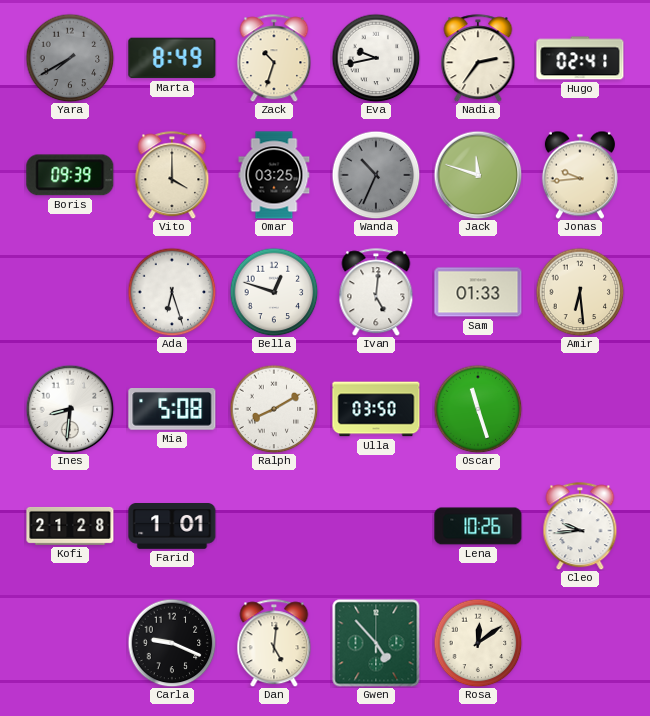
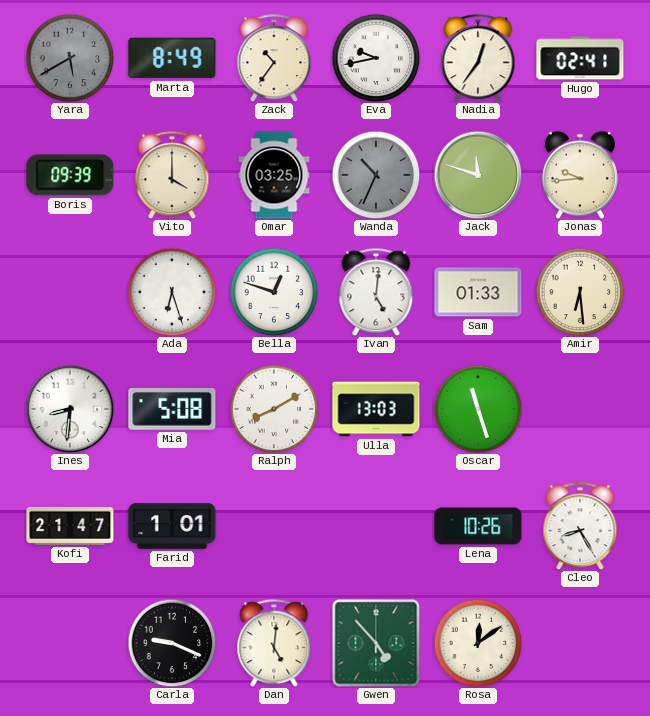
Yara: 7:40 -> 5:40
Zack: 10:33 -> 10:36
Nadia: 2:36 -> 12:36
Ulla: 03:50 -> 13:03
Kofi: 21:28 -> 21:47
Cleo: 9:44 -> 8:25
